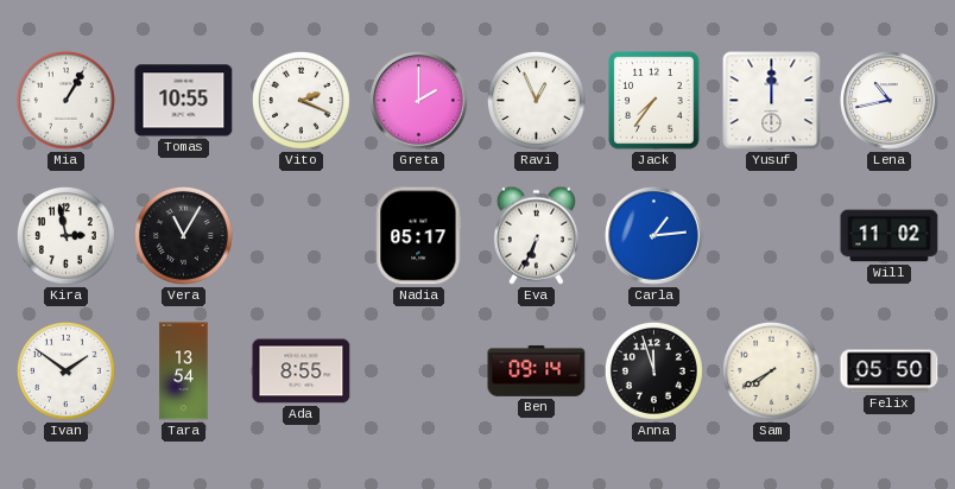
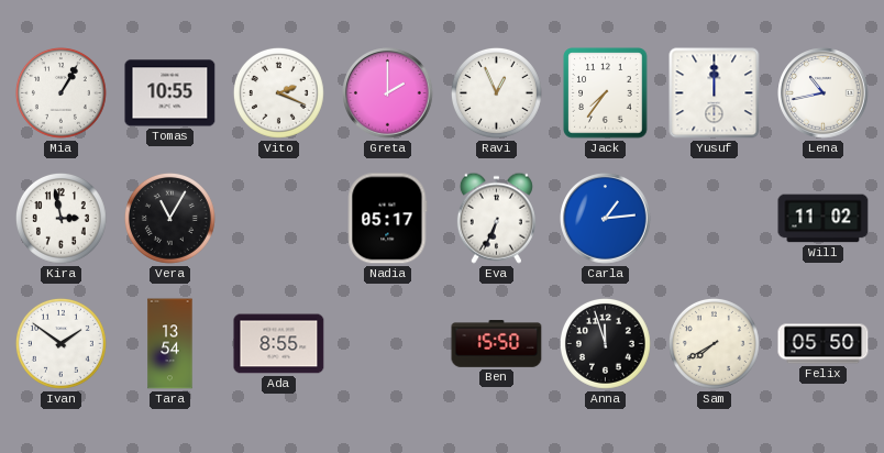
Ben: 09:14 -> 15:50
